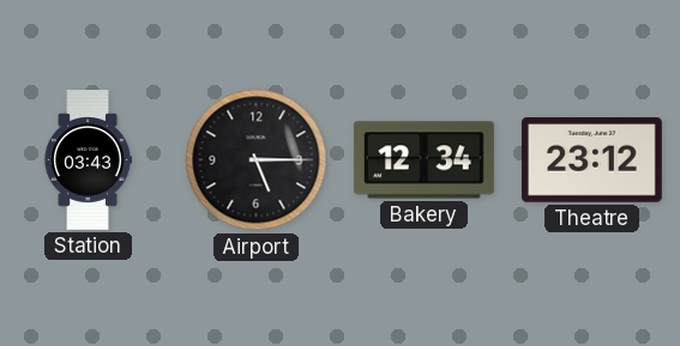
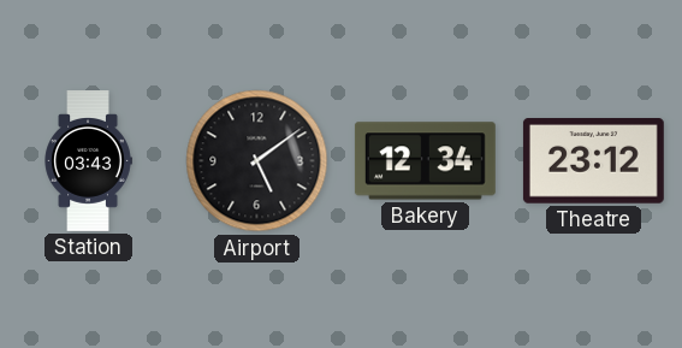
Airport: 5:15 -> 5:09
